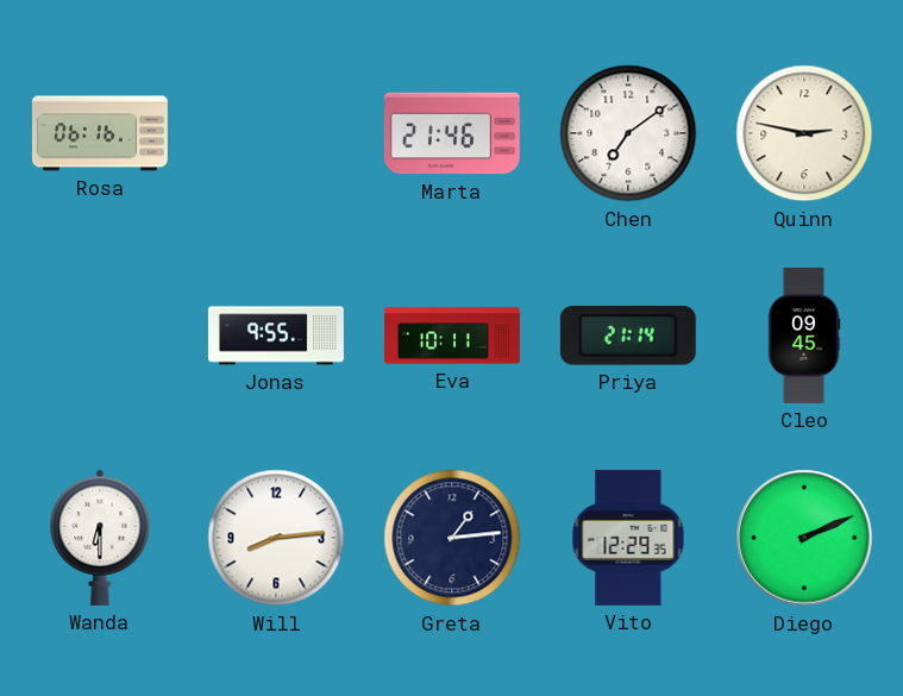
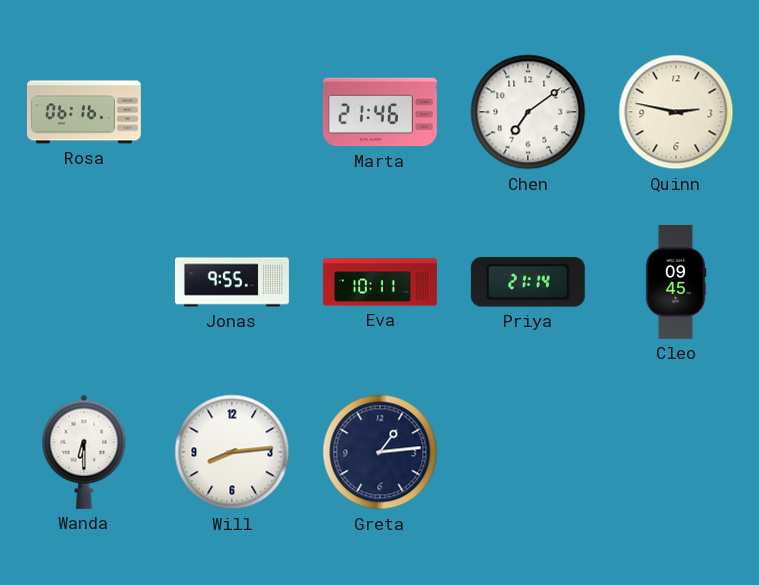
Vito: 12:29 -> none
Diego: 2:11 -> none
